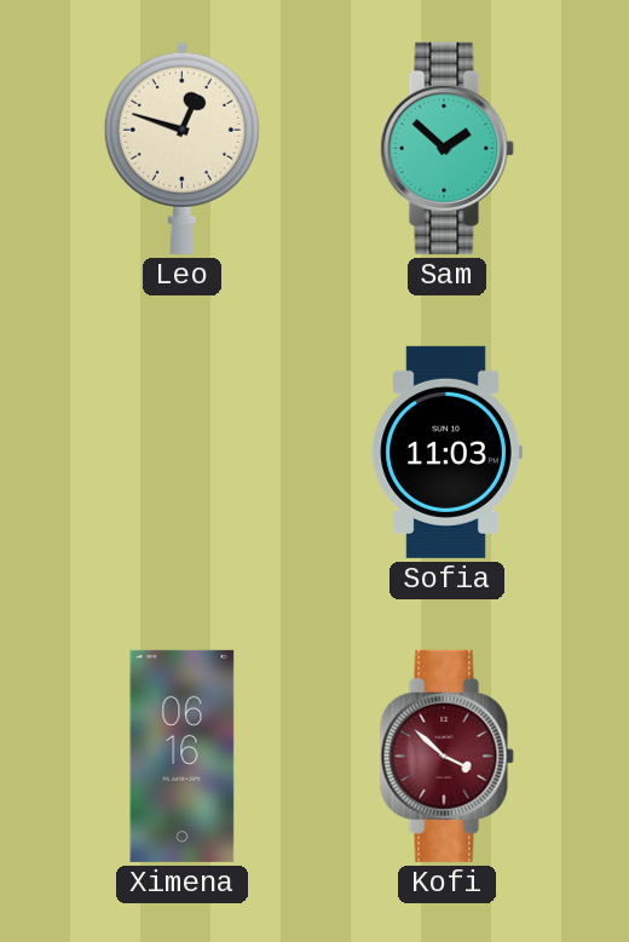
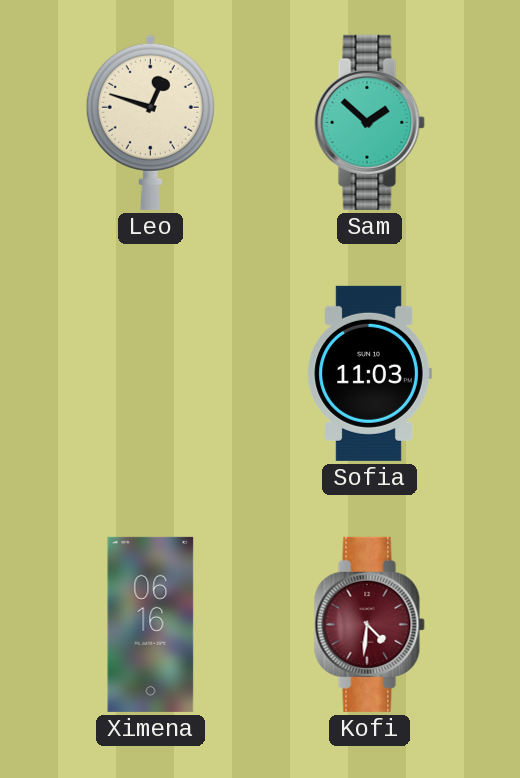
Kofi: 3:52 -> 4:31
